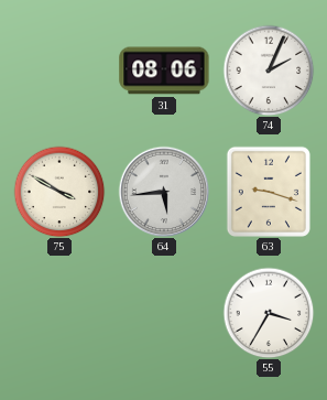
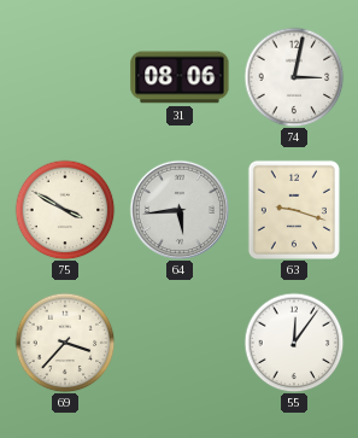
74: 2:04 -> 3:02
69: none -> 3:37
55: 3:35 -> 12:06
